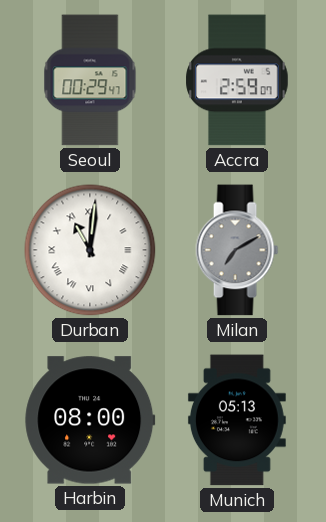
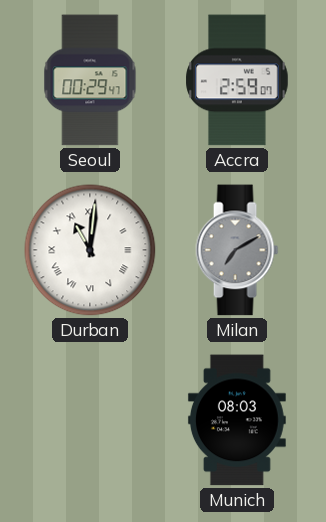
Harbin: 08:00 -> none
Munich: 05:13 -> 08:03
